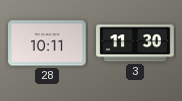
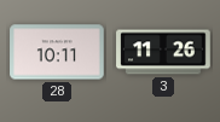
3: 11:30 -> 11:26
